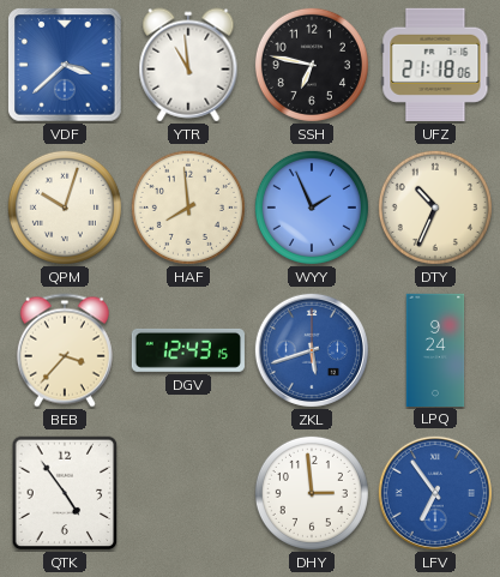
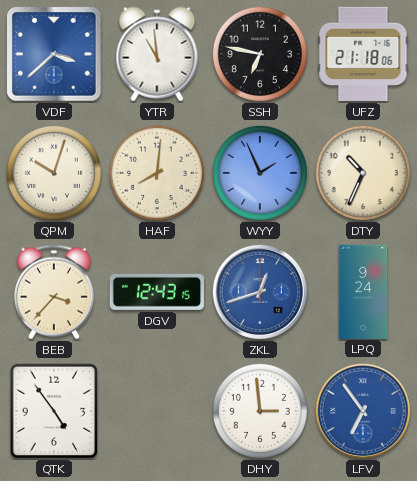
HAF: 7:59 -> 8:01
ZKL: 5:42 -> 12:42
